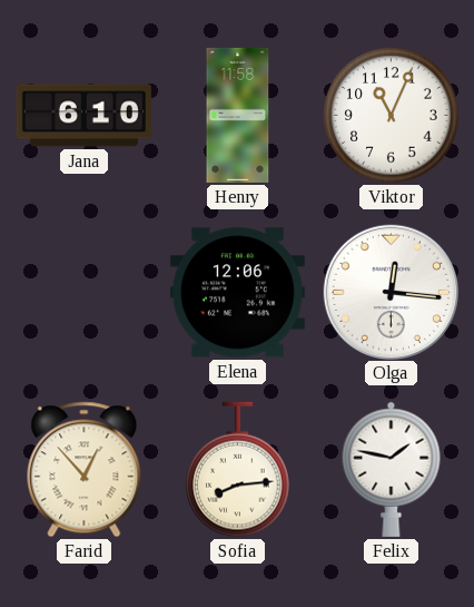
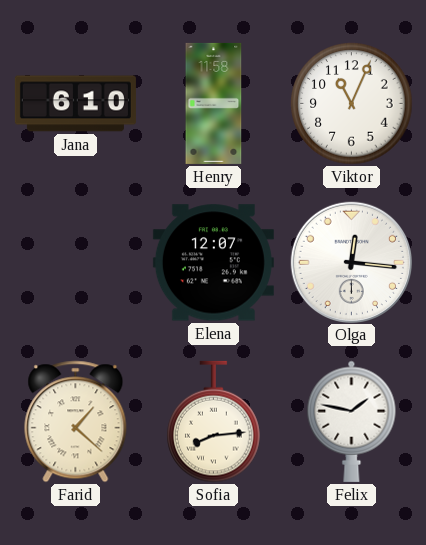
Elena: 12:06 -> 12:07
Farid: 12:53 -> 1:22
